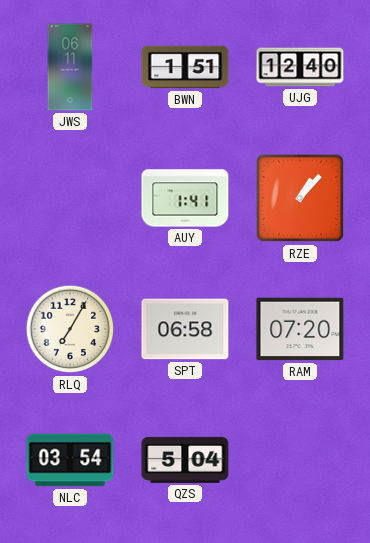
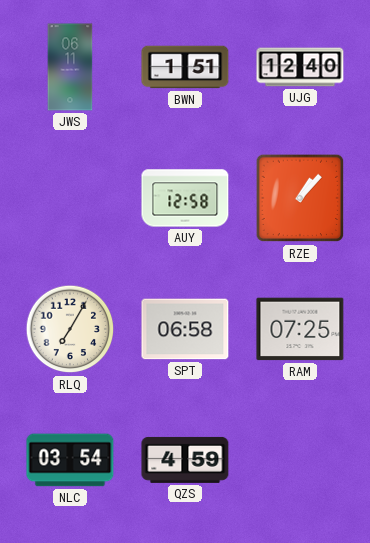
AUY: 1:41 -> 12:58
RAM: 07:20 -> 07:25
QZS: 5:04 -> 4:59
